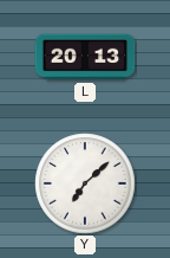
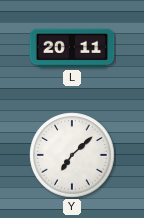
L: 20:13 -> 20:11
